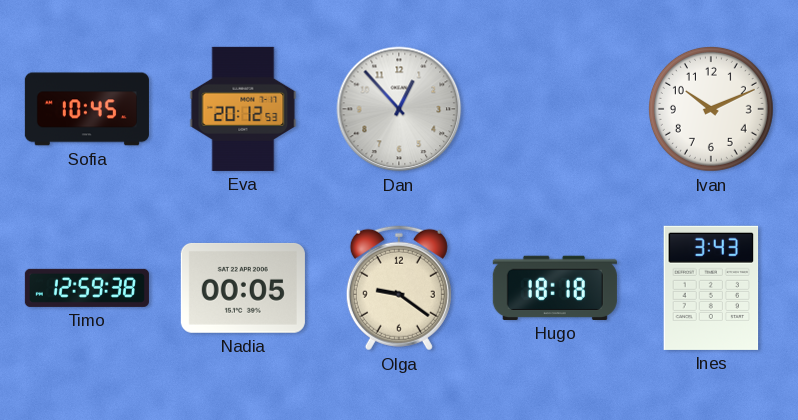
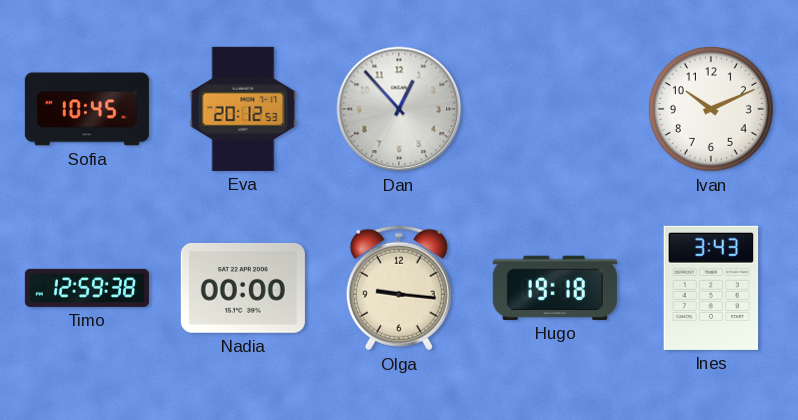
Nadia: 00:05 -> 00:00
Olga: 9:21 -> 9:16
Hugo: 18:18 -> 19:18
